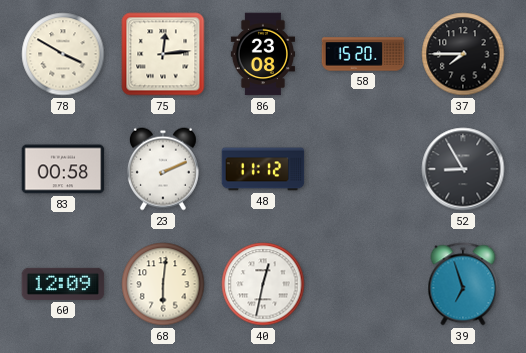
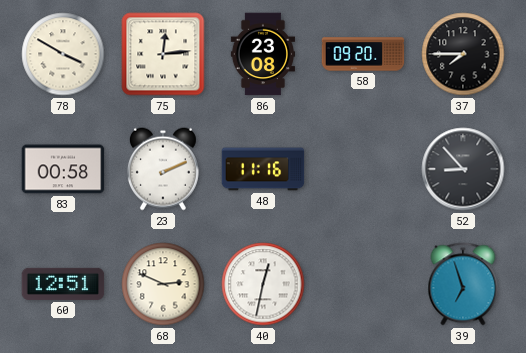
58: 15:20 -> 09:20
48: 11:12 -> 11:16
52: 8:55 -> 8:53
60: 12:09 -> 12:51
68: 6:01 -> 2:49
